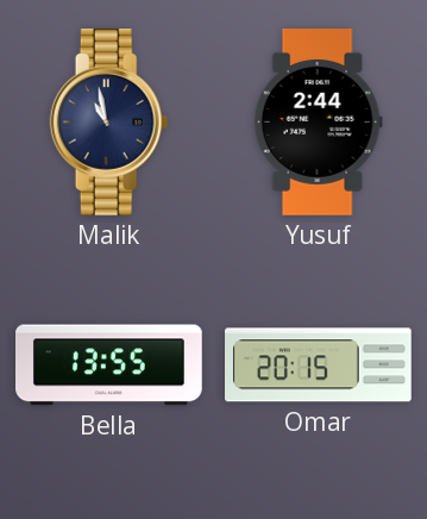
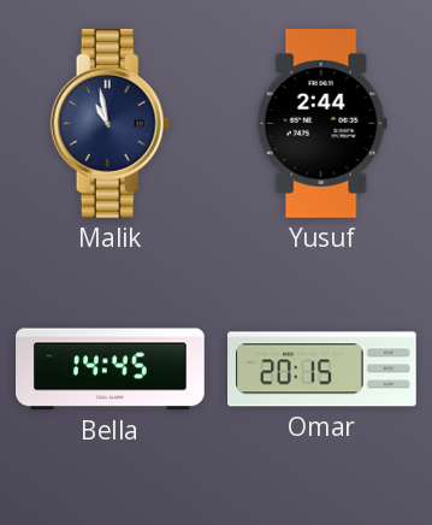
Bella: 13:55 -> 14:45
